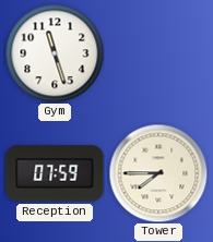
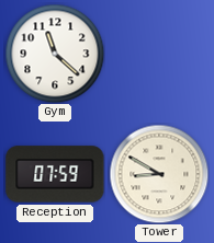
Gym: 11:27 -> 11:22
Tower: 7:45 -> 8:50
